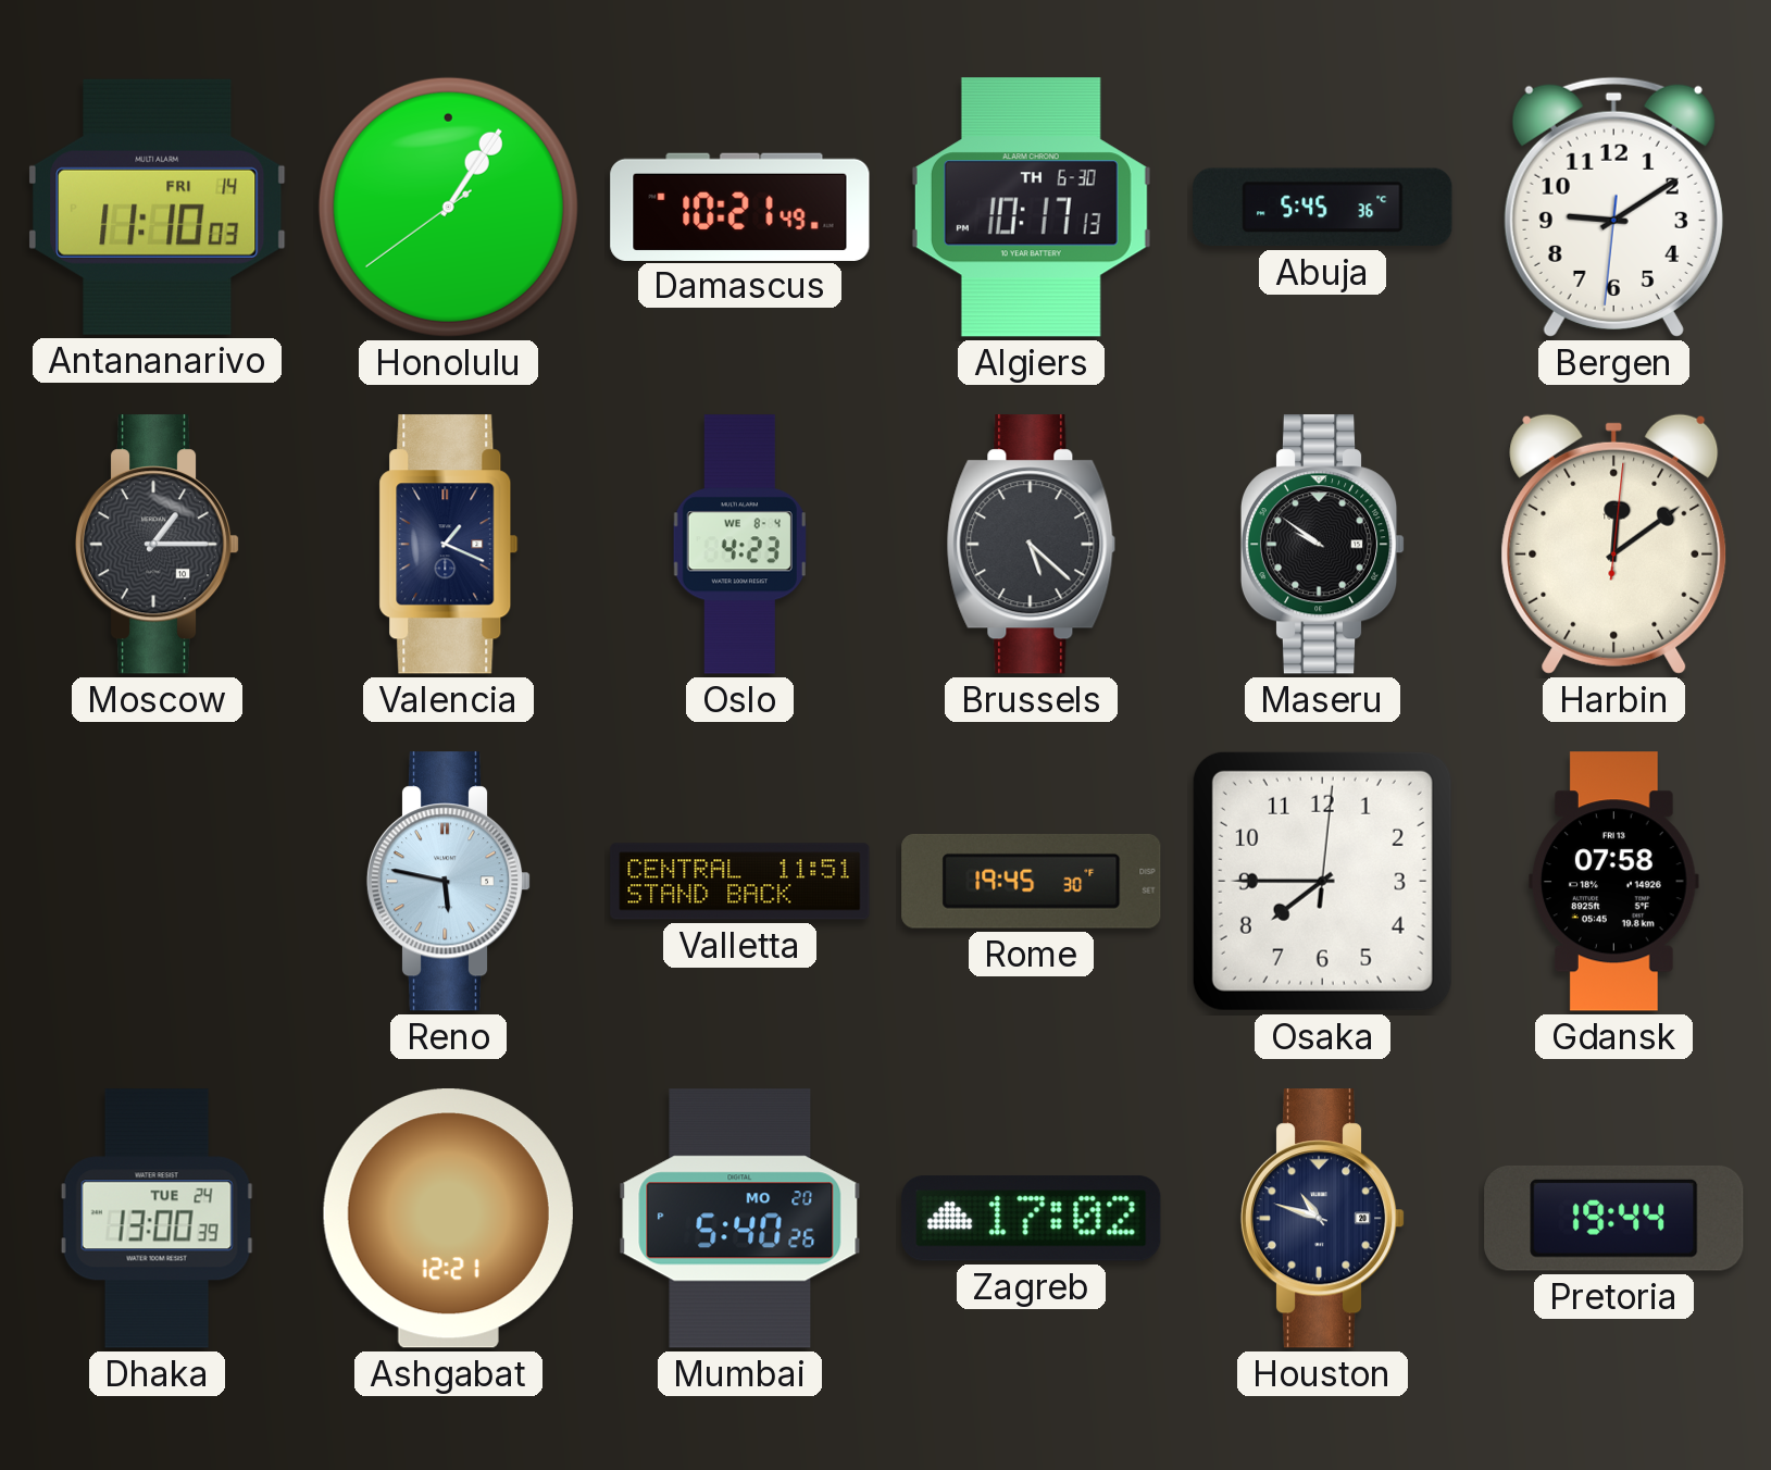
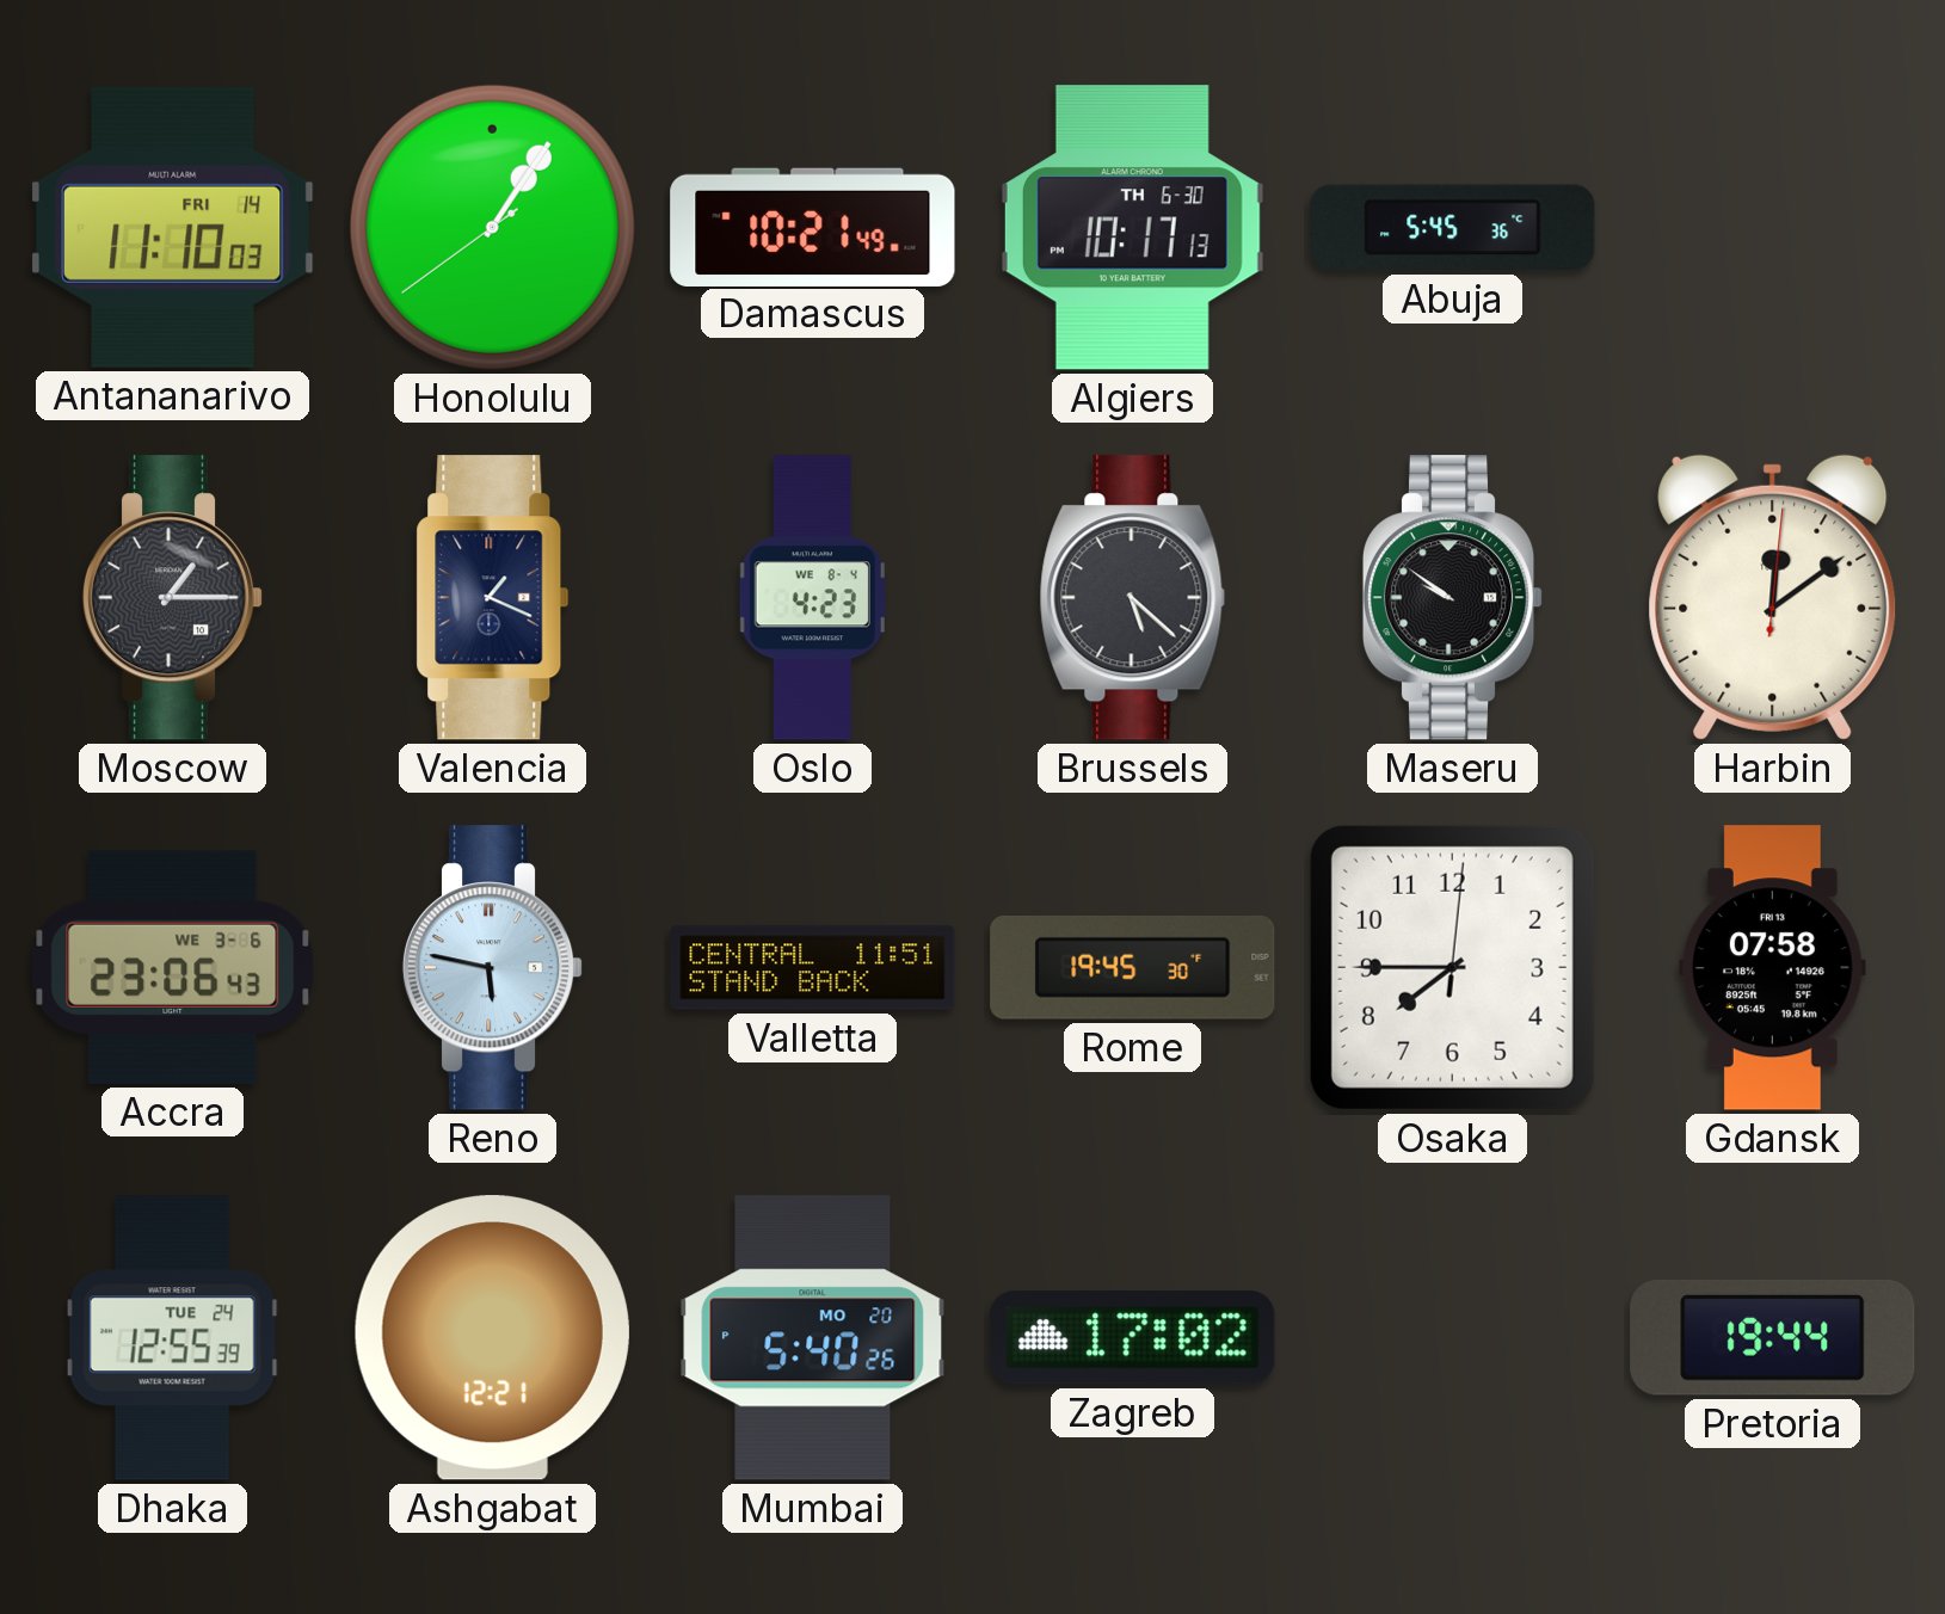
Bergen: 9:09 -> none
Accra: none -> 23:06
Dhaka: 13:00 -> 12:55
Houston: 10:48 -> none
